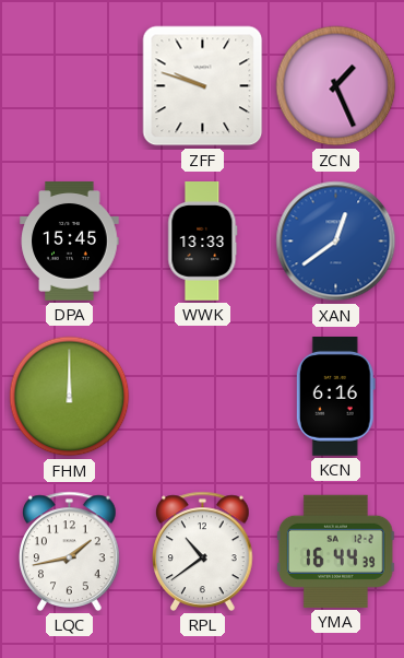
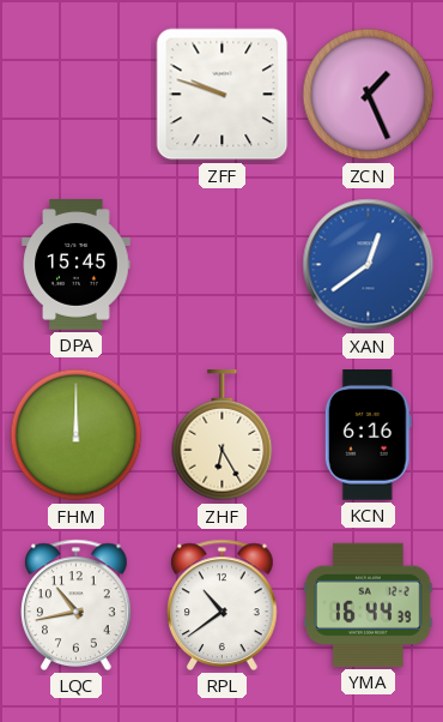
WWK: 13:33 -> none
ZHF: none -> 6:25
LQC: 1:43 -> 10:43
